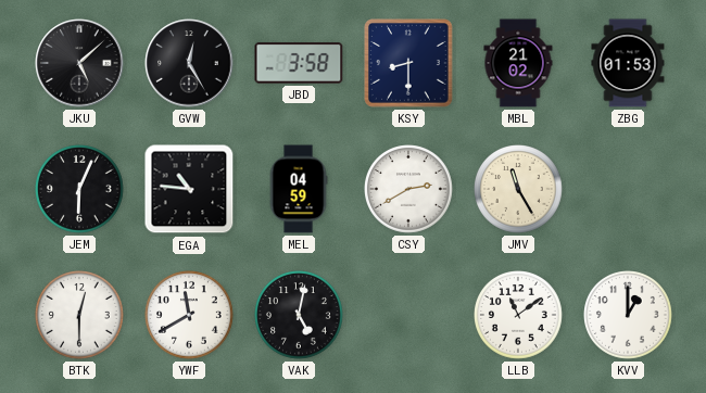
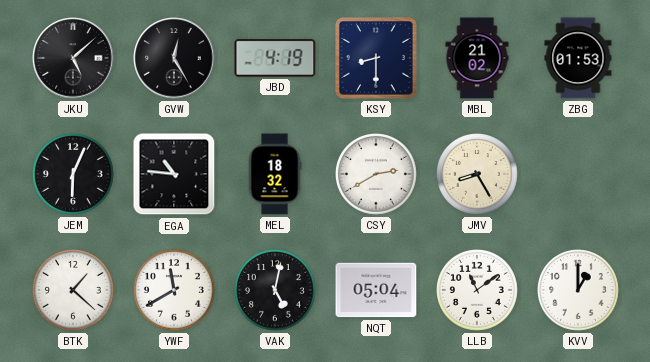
JBD: 3:58 -> 4:19
MEL: 04:59 -> 18:32
JMV: 11:25 -> 8:25
BTK: 12:30 -> 1:22
NQT: none -> 05:04
